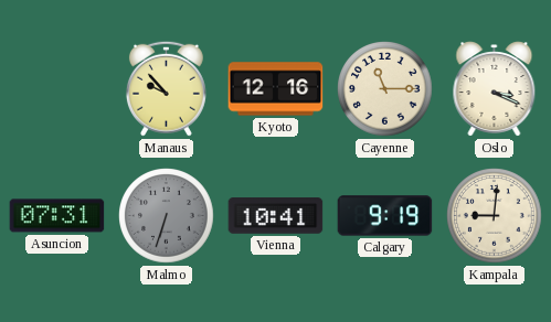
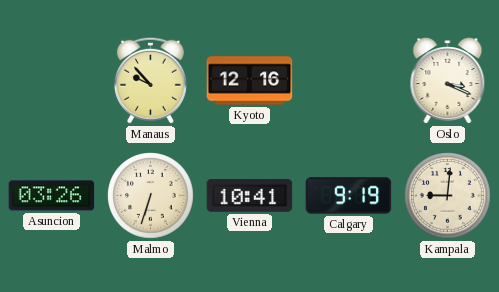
Cayenne: 11:15 -> none
Asuncion: 07:31 -> 03:26
Malmo dial: grey -> cream
